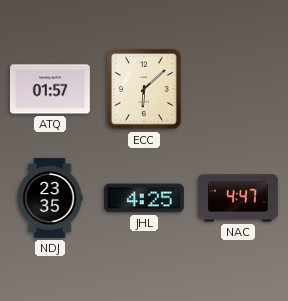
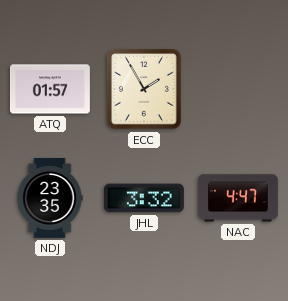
ECC: 6:08 -> 1:55
JHL: 4:25 -> 3:32
